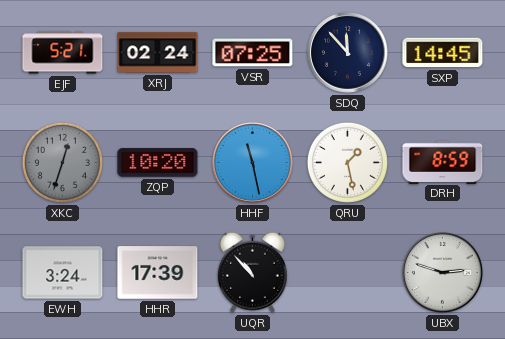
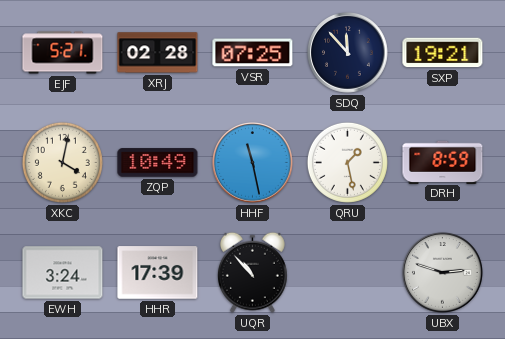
XRJ: 02:24 -> 02:28
SXP: 14:45 -> 19:21
XKC: 12:33 -> 4:02
XKC dial: grey -> cream
ZQP: 10:20 -> 10:49
